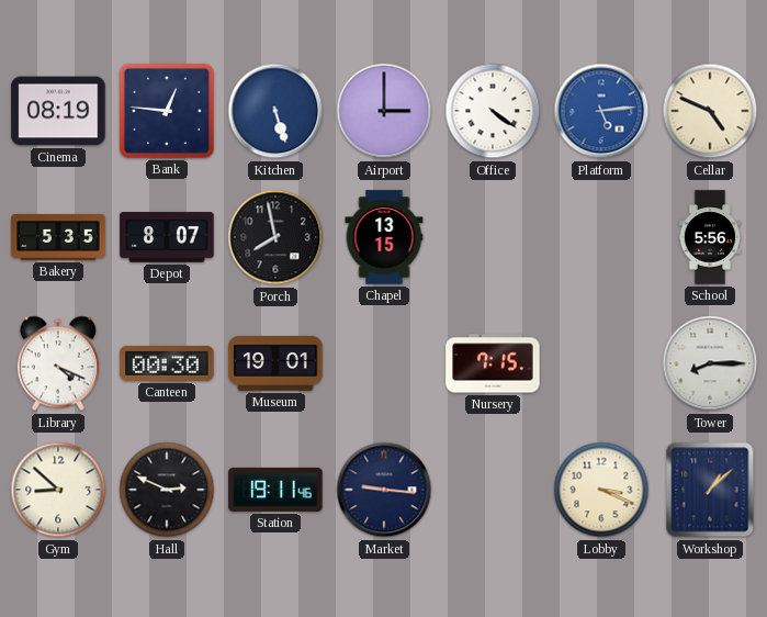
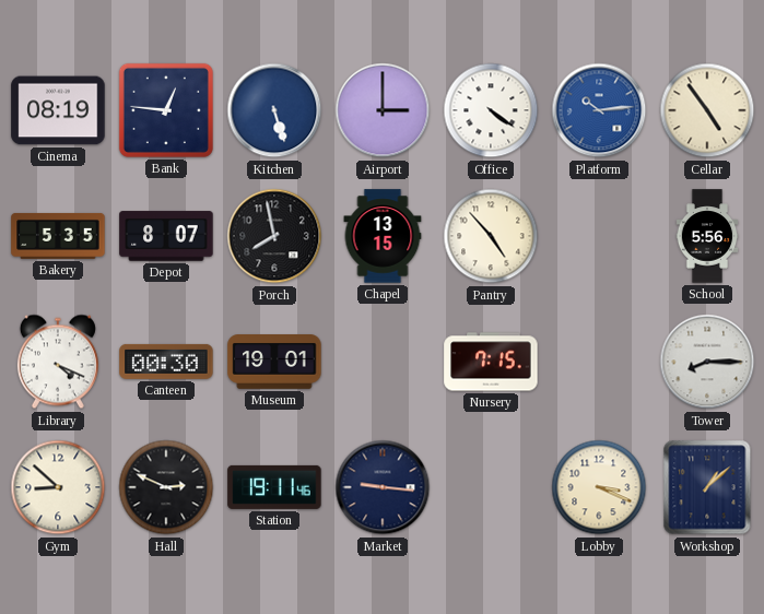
Platform: 5:14 -> 10:14
Cellar: 4:49 -> 4:54
Pantry: none -> 4:53
